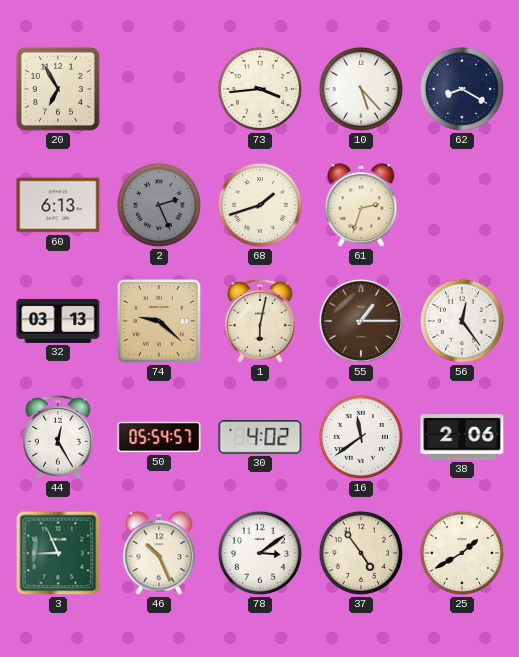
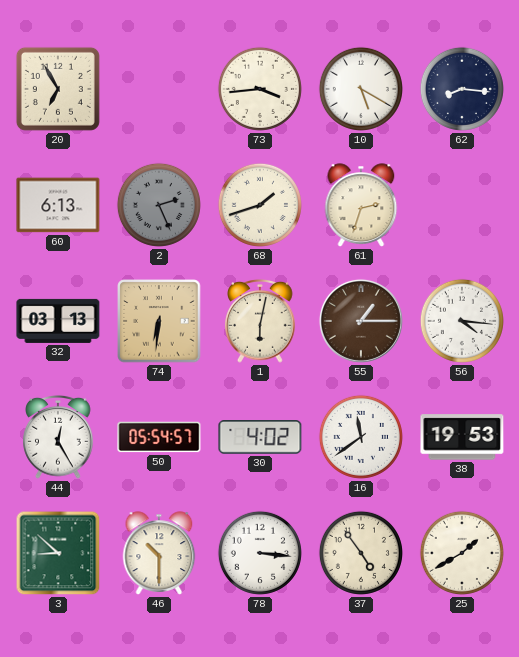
10: 5:23 -> 5:20
62: 8:20 -> 8:16
74: 9:22 -> 6:31
56: 12:24 -> 4:16
38: 2:06 -> 19:53
3: 8:56 -> 8:52
46: 10:26 -> 10:30
78: 3:09 -> 3:16
